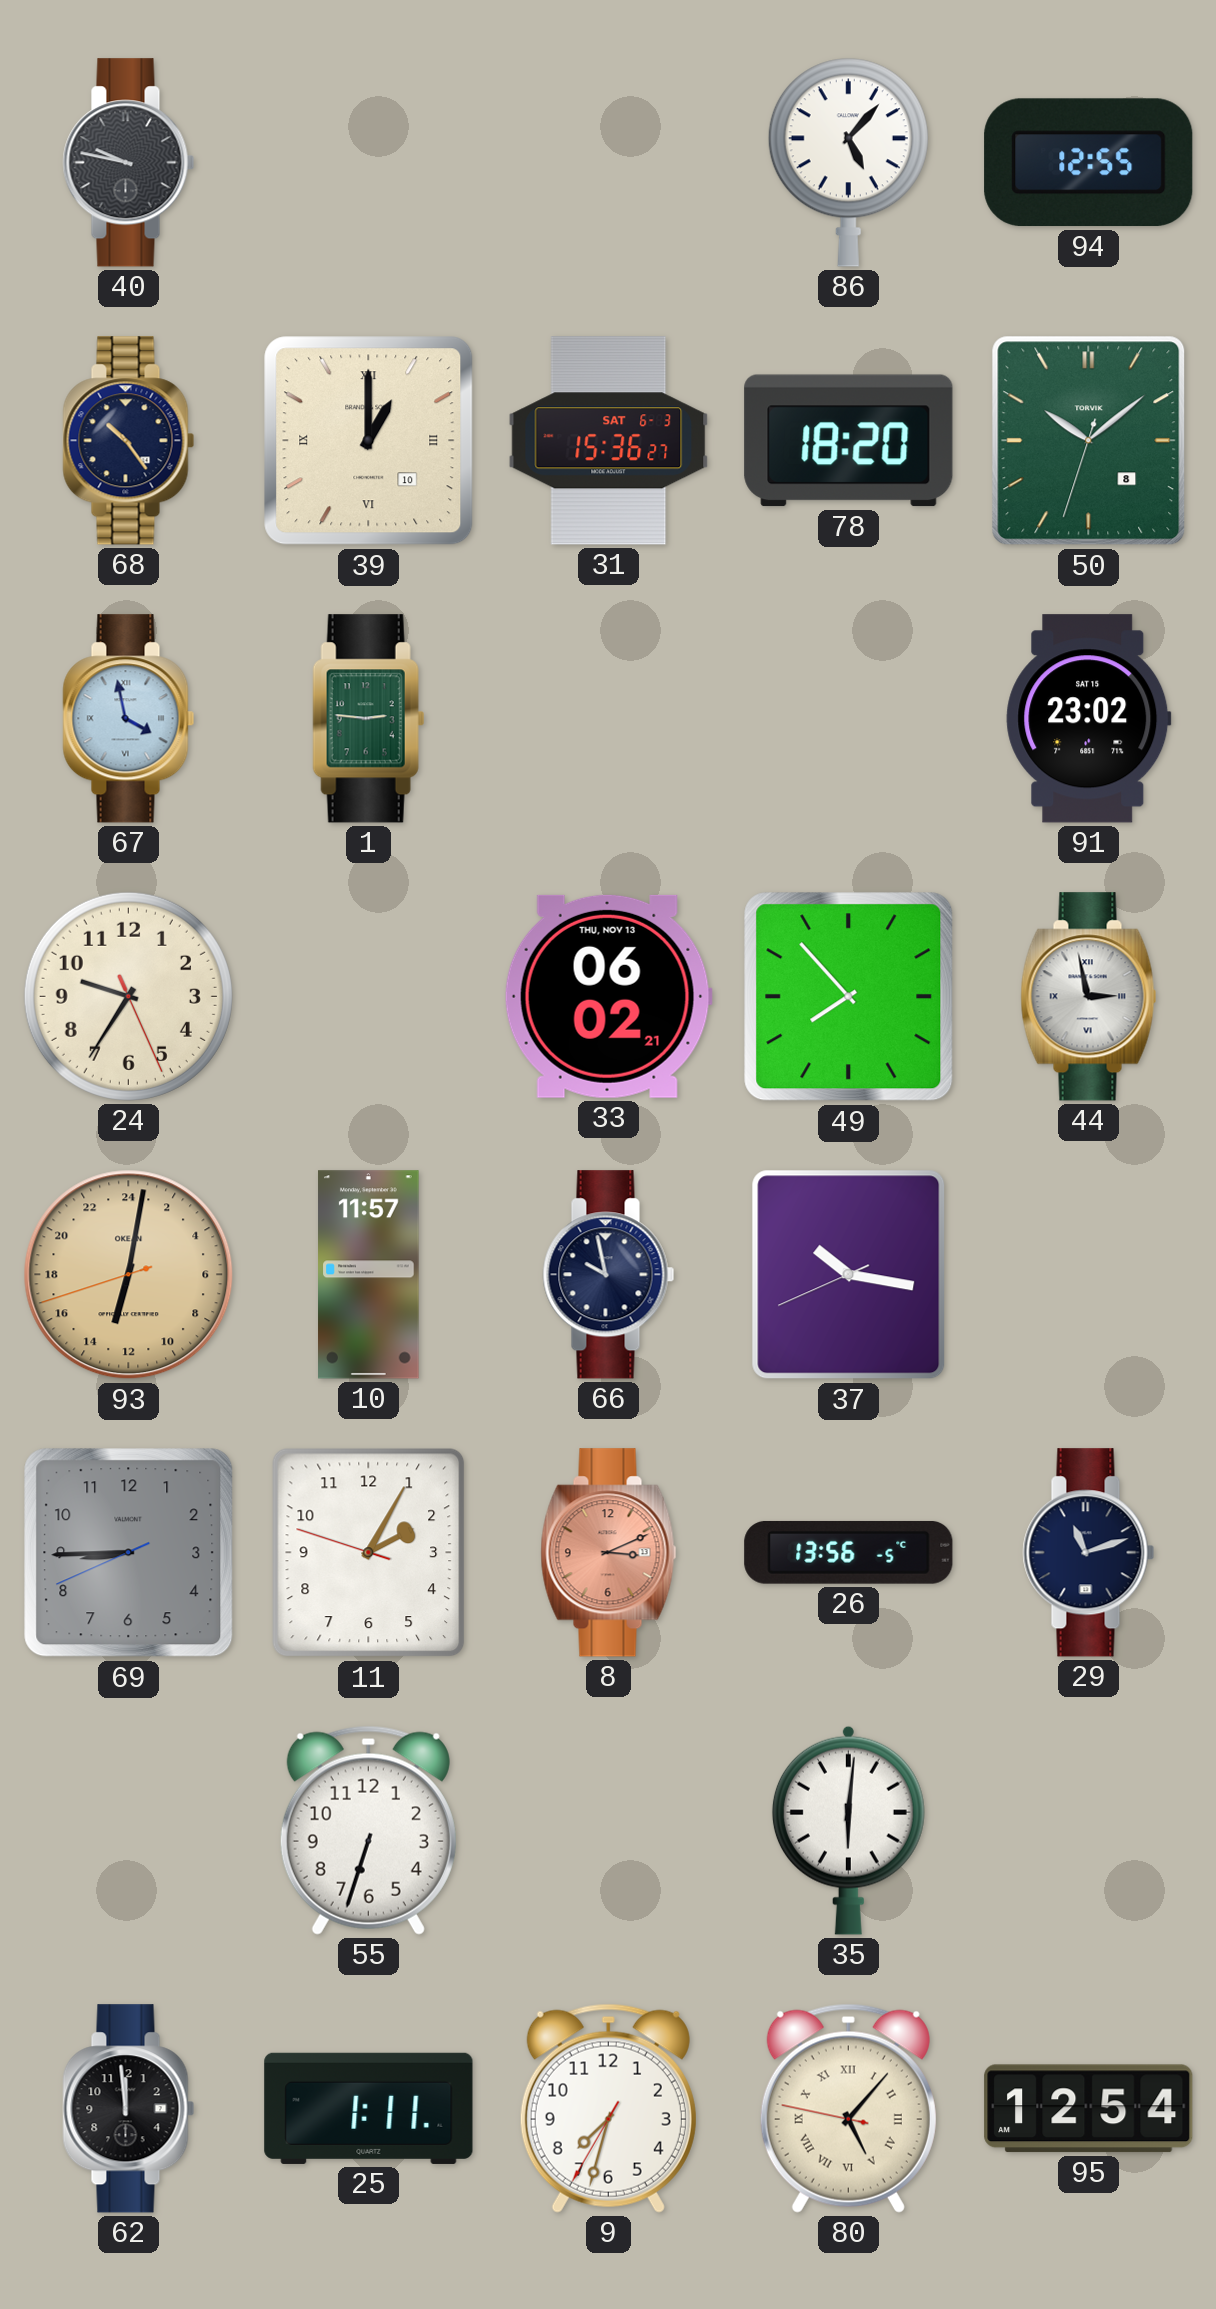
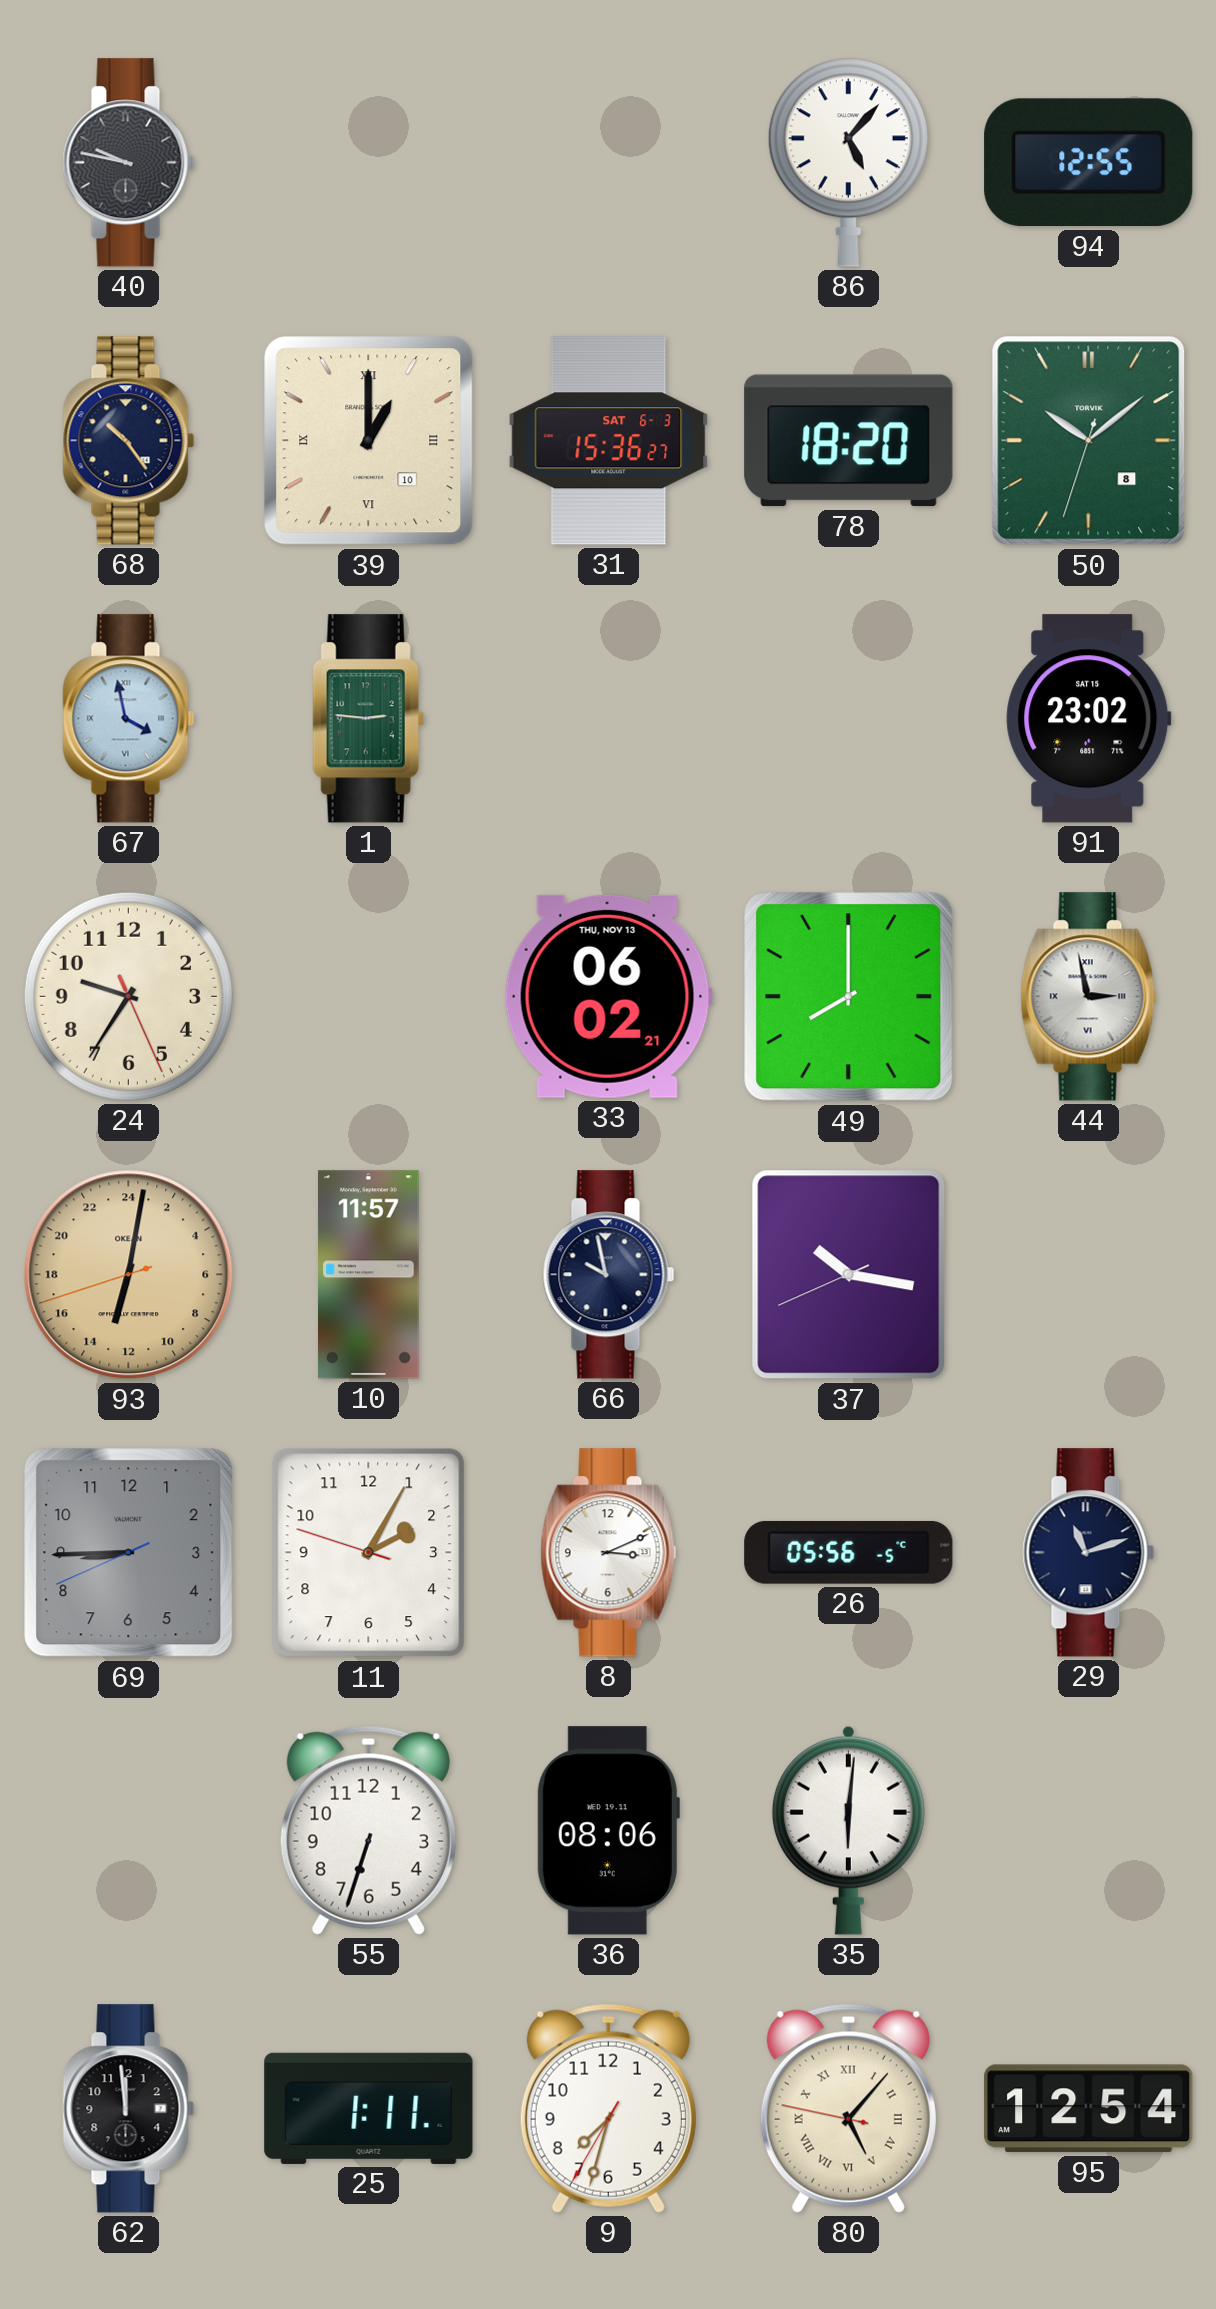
49: 7:53 -> 8:00
8 dial: salmon -> white
26: 13:56 -> 05:56
36: none -> 08:06
